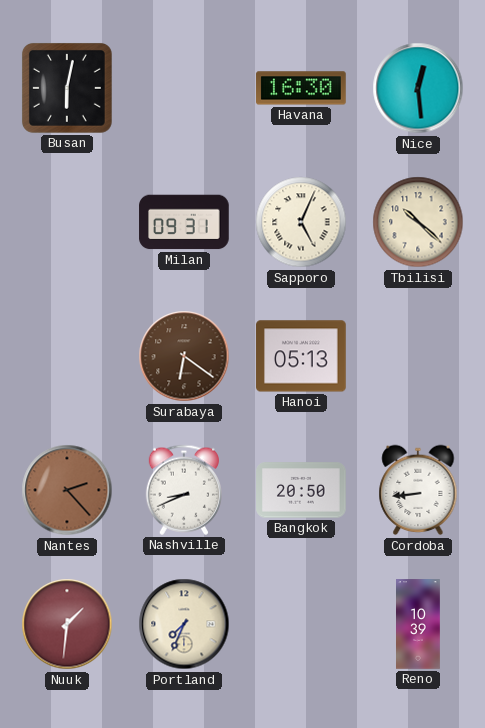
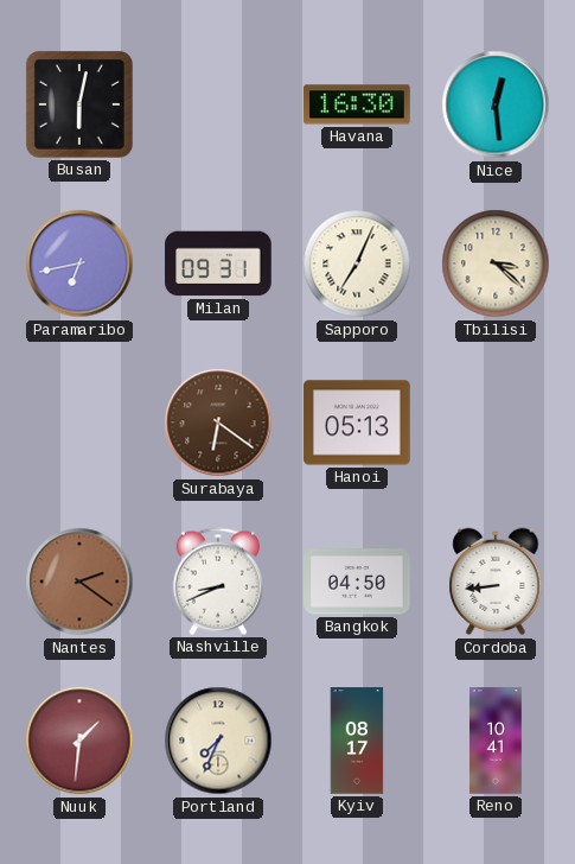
Paramaribo: none -> 6:43
Sapporo: 5:04 -> 7:04
Tbilisi: 10:22 -> 3:22
Nantes: 2:23 -> 2:21
Bangkok: 20:50 -> 04:50
Kyiv: none -> 08:17
Reno: 10:39 -> 10:41
